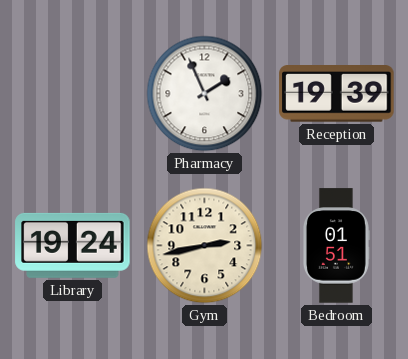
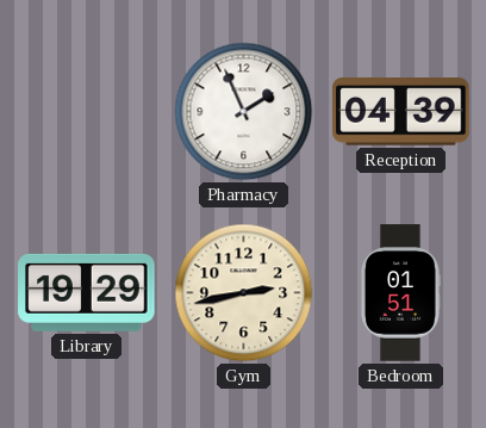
Reception: 19:39 -> 04:39
Library: 19:24 -> 19:29
